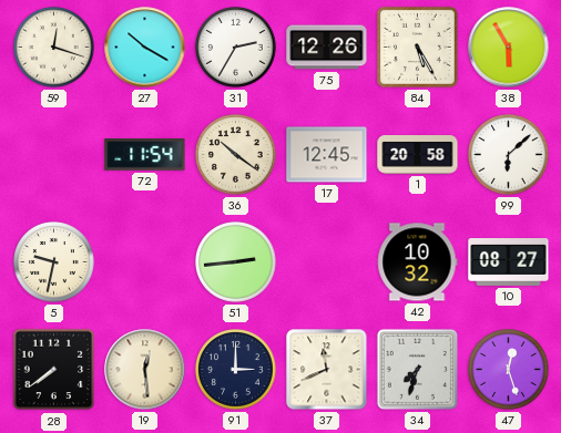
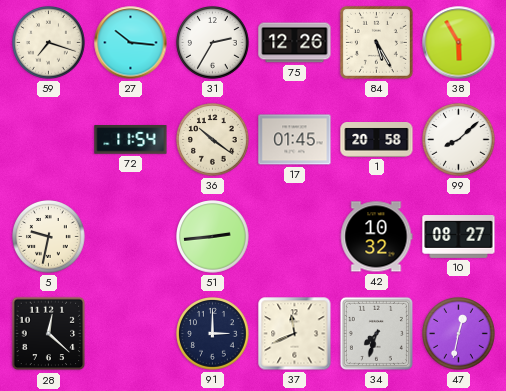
59: 12:18 -> 7:18
27: 10:20 -> 10:16
17: 12:45 -> 01:45
99: 6:08 -> 8:08
28: 7:39 -> 12:22
19: 12:29 -> none
47: 12:27 -> 12:32
